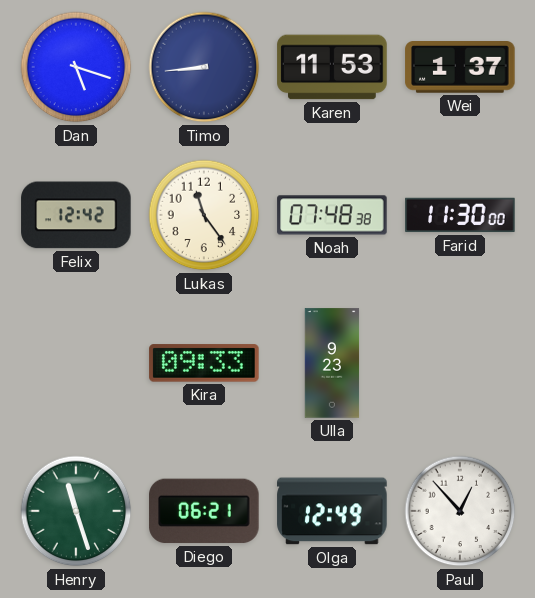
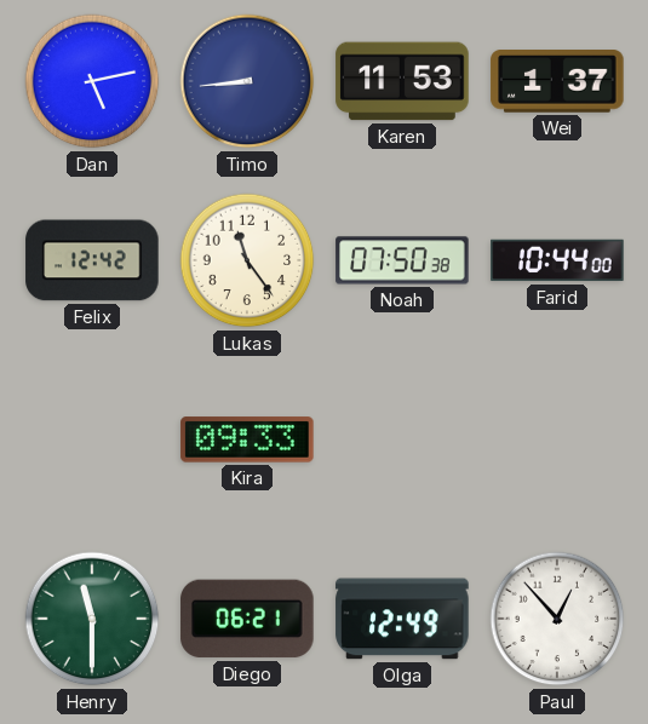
Dan: 5:18 -> 5:13
Noah: 07:48 -> 07:50
Farid: 11:30 -> 10:44
Ulla: 9:23 -> none
Henry: 11:27 -> 11:30
